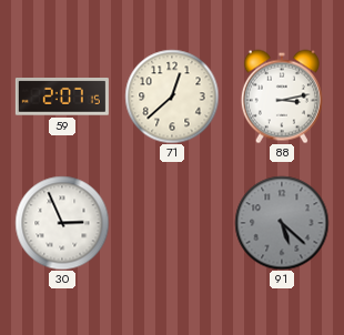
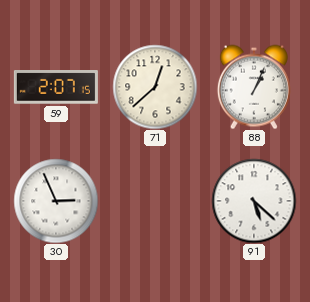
88: 3:13 -> 1:04
91 dial: grey -> white
